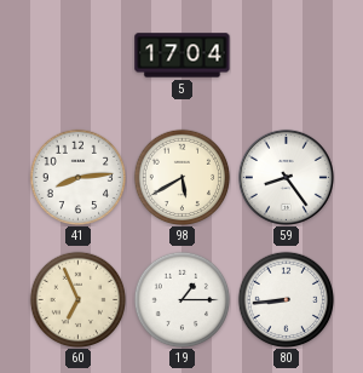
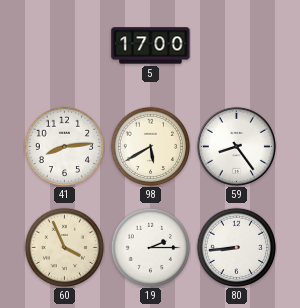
5: 17:04 -> 17:00
60: 6:56 -> 3:56
19: 1:15 -> 2:15
